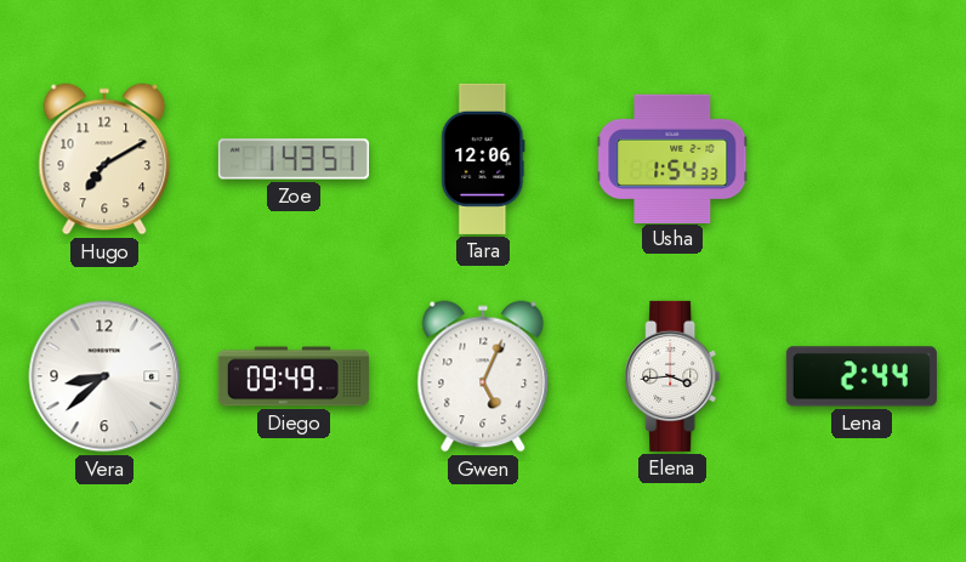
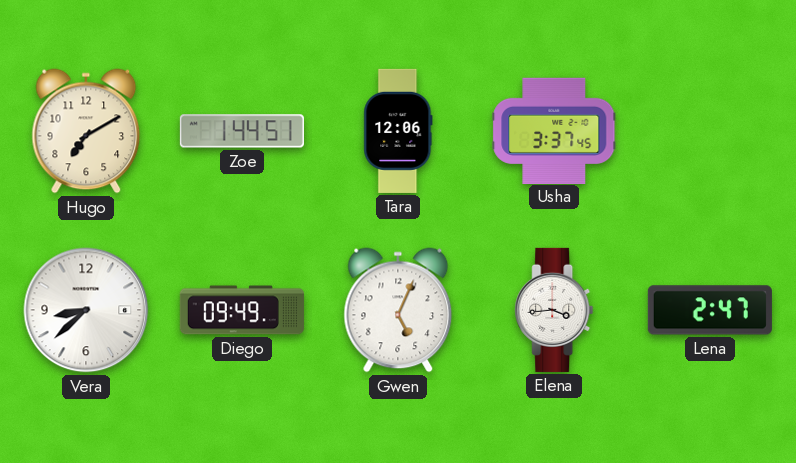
Zoe: 1:43 -> 1:44
Usha: 1:54 -> 3:37
Lena: 2:44 -> 2:47
